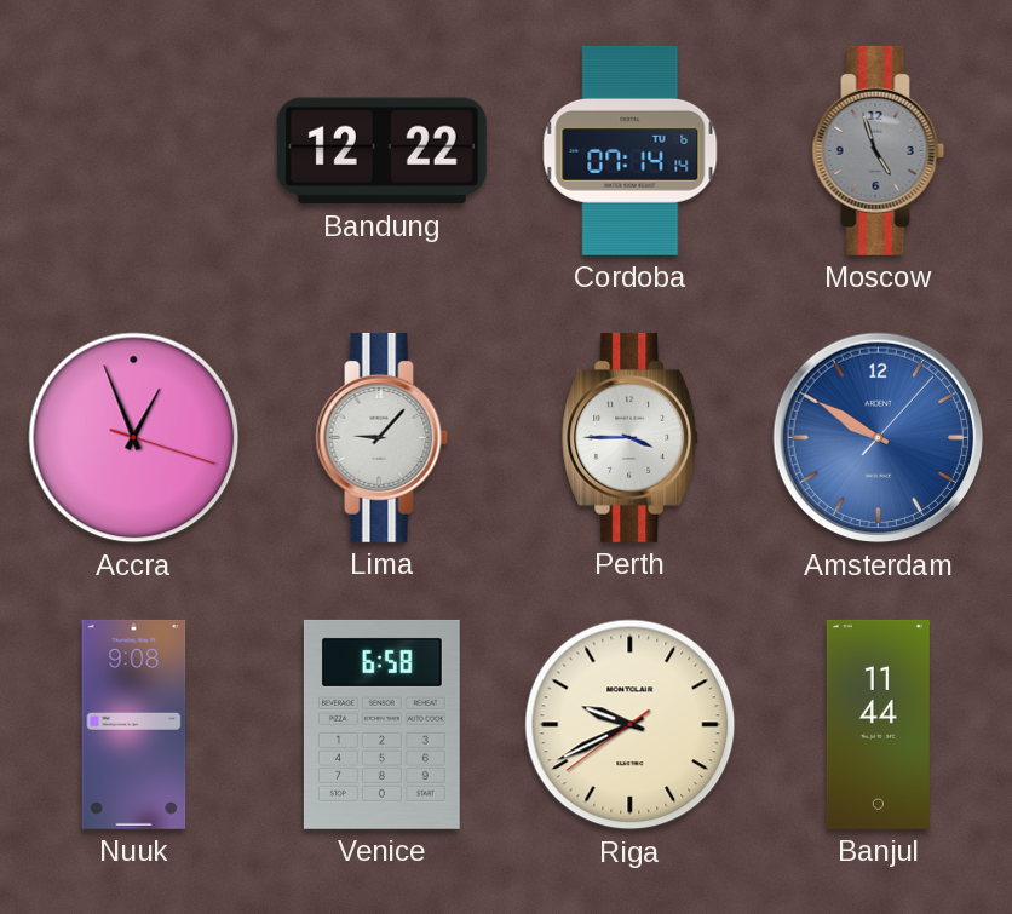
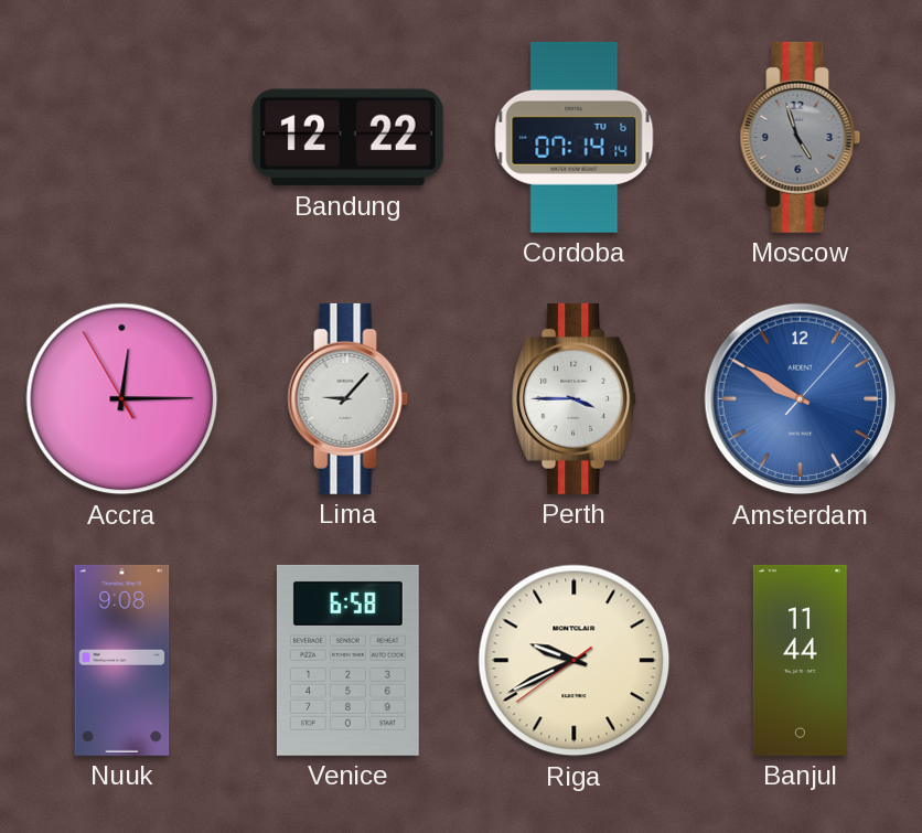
Accra: 12:56 -> 12:14
